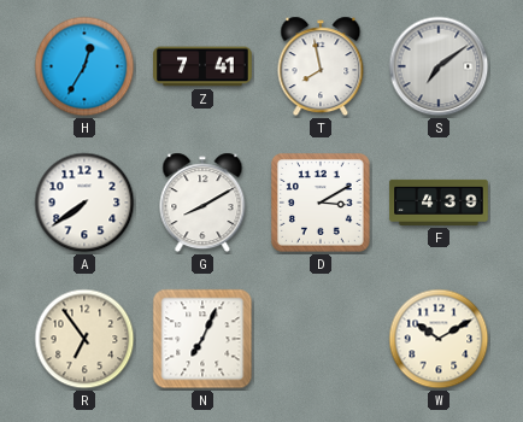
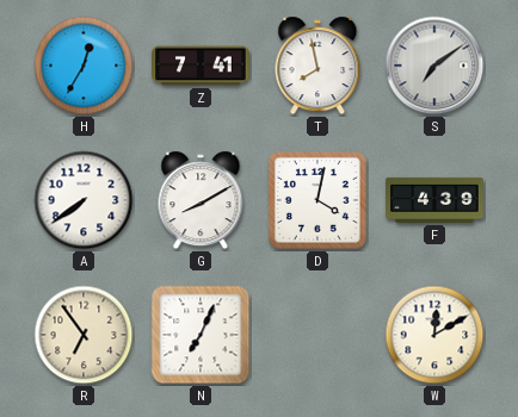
D: 3:10 -> 4:02
W: 10:10 -> 12:10
